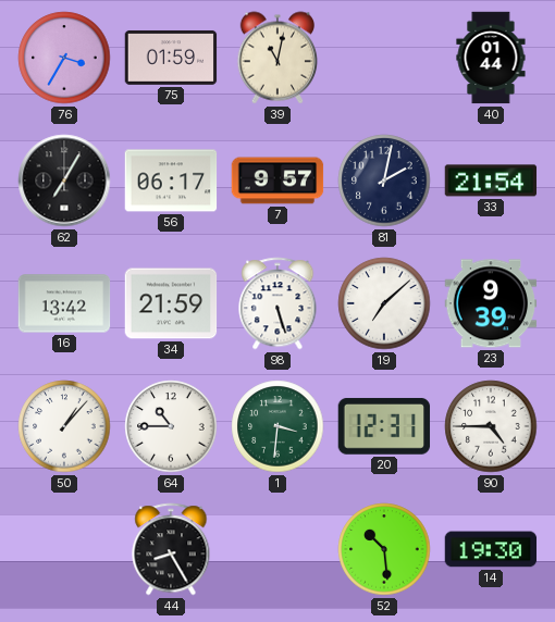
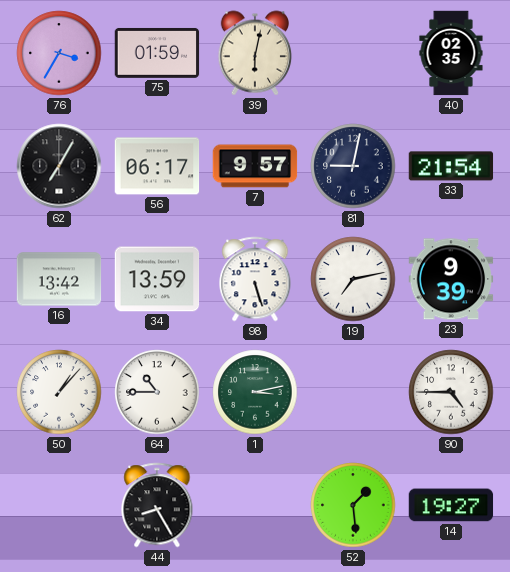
39: 11:02 -> 6:02
40: 01:44 -> 02:35
81: 2:02 -> 9:02
34: 21:59 -> 13:59
19: 7:08 -> 7:13
1: 3:31 -> 3:13
20: 12:31 -> none
52: 10:29 -> 1:29
14: 19:30 -> 19:27
